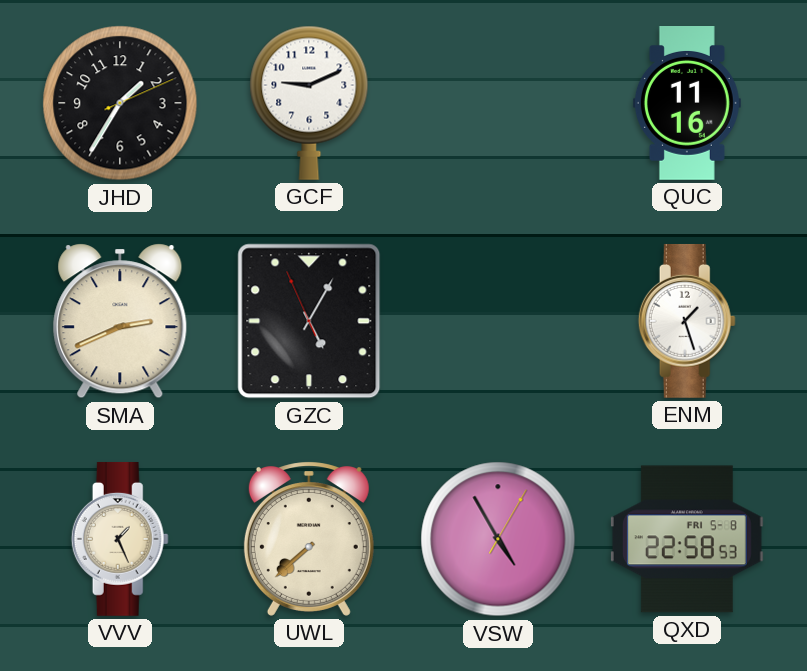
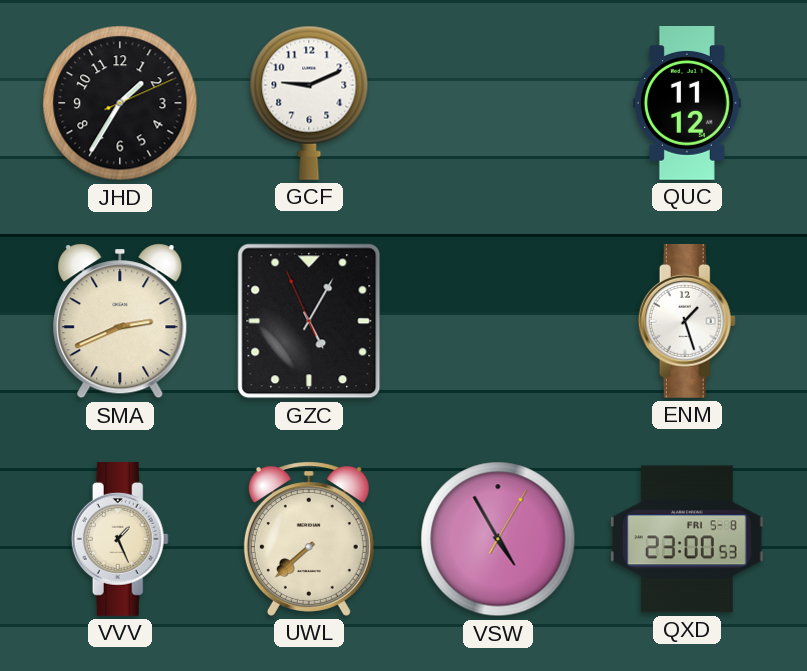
QUC: 11:16 -> 11:12
QXD: 22:58 -> 23:00
